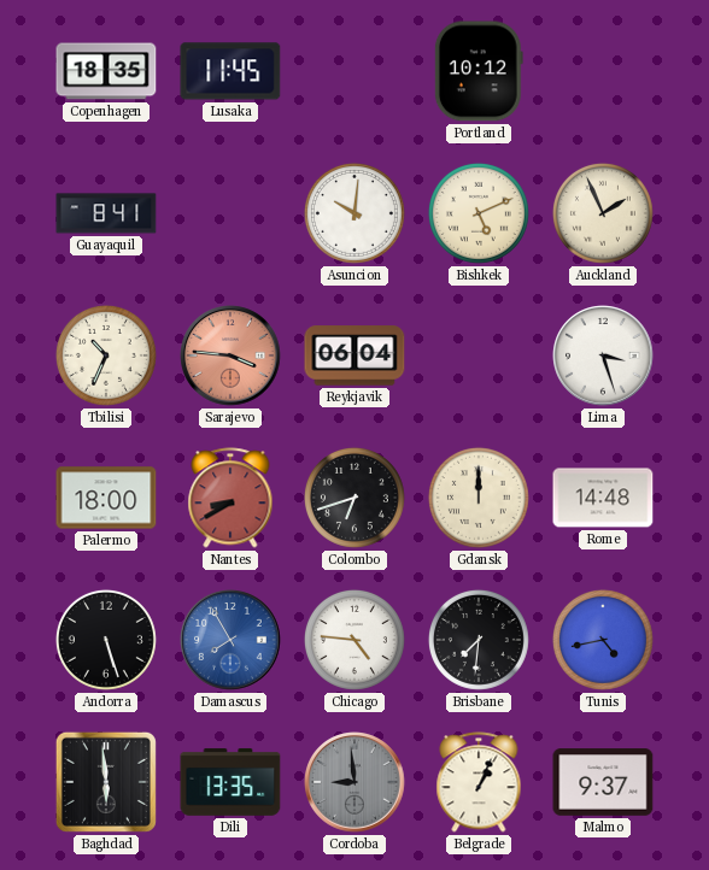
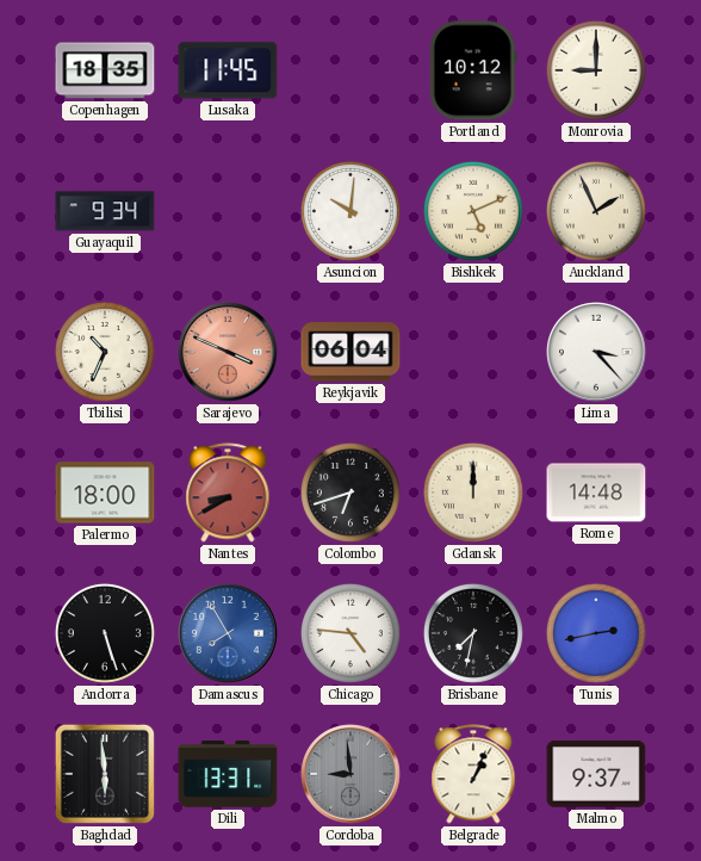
Monrovia: none -> 9:00
Guayaquil: 8:41 -> 9:34
Sarajevo: 3:46 -> 3:49
Lima: 3:27 -> 3:23
Brisbane: 7:31 -> 7:32
Tunis: 4:43 -> 2:43
Dili: 13:35 -> 13:31
